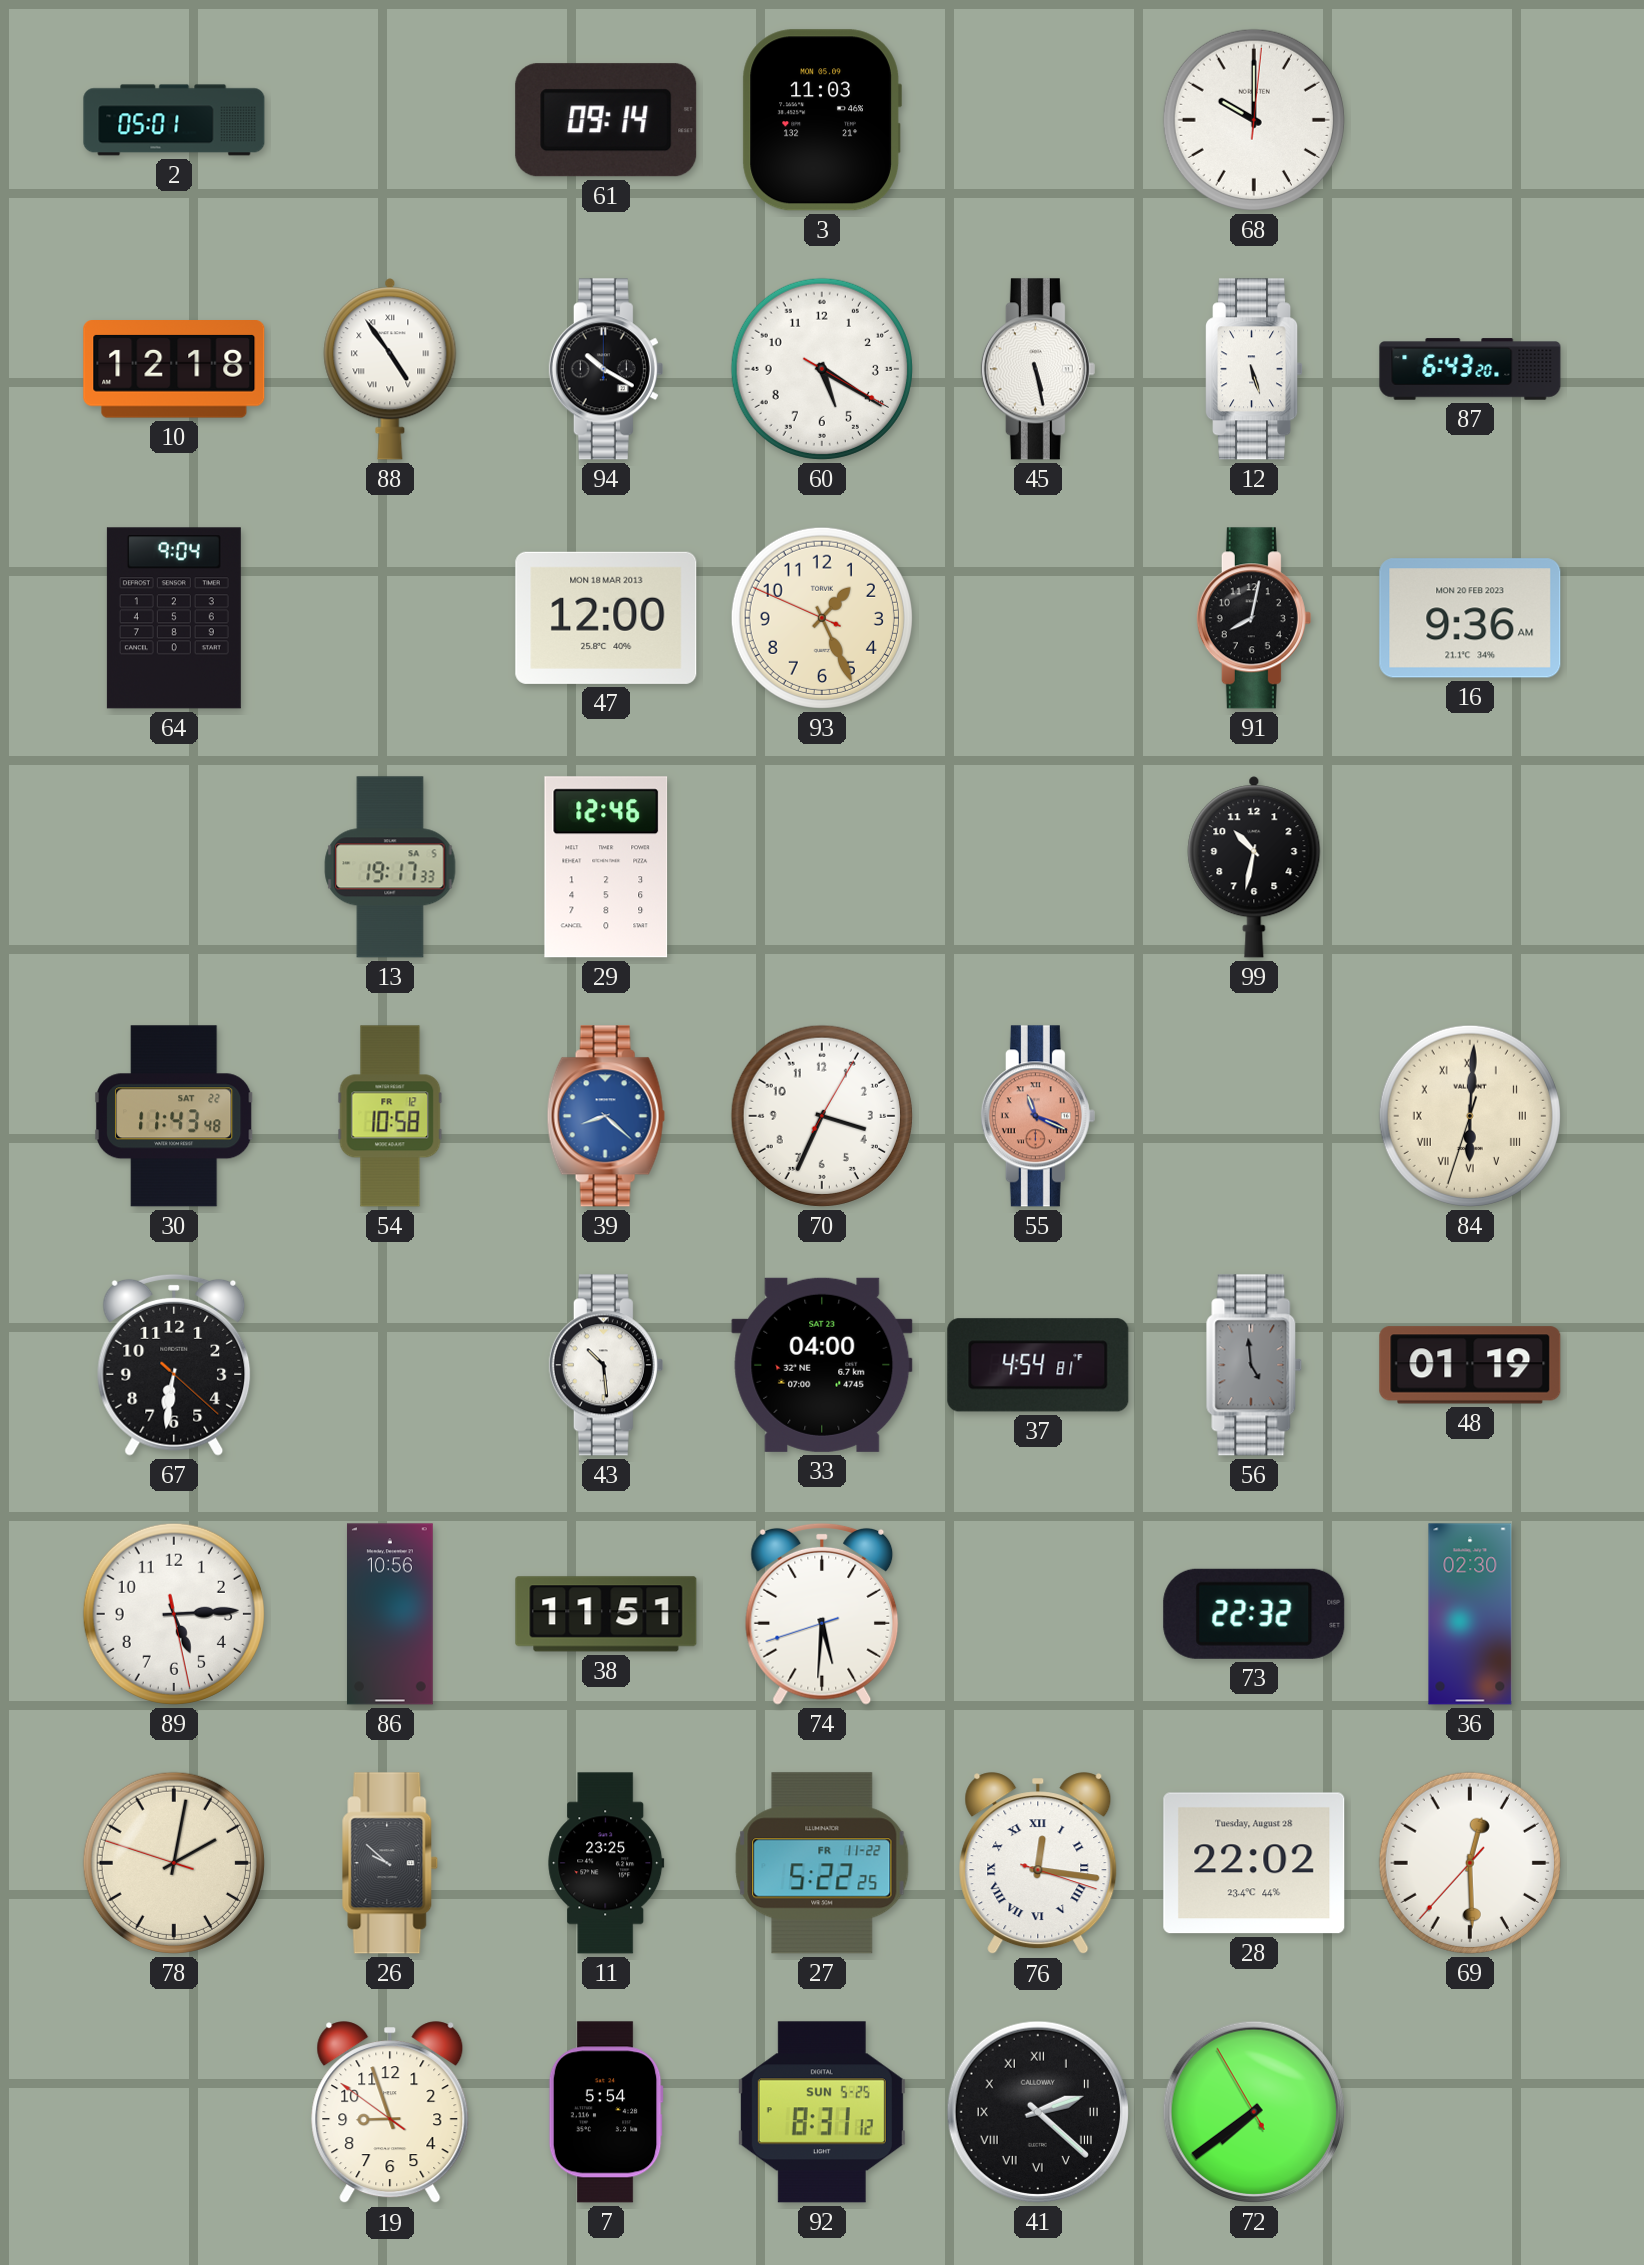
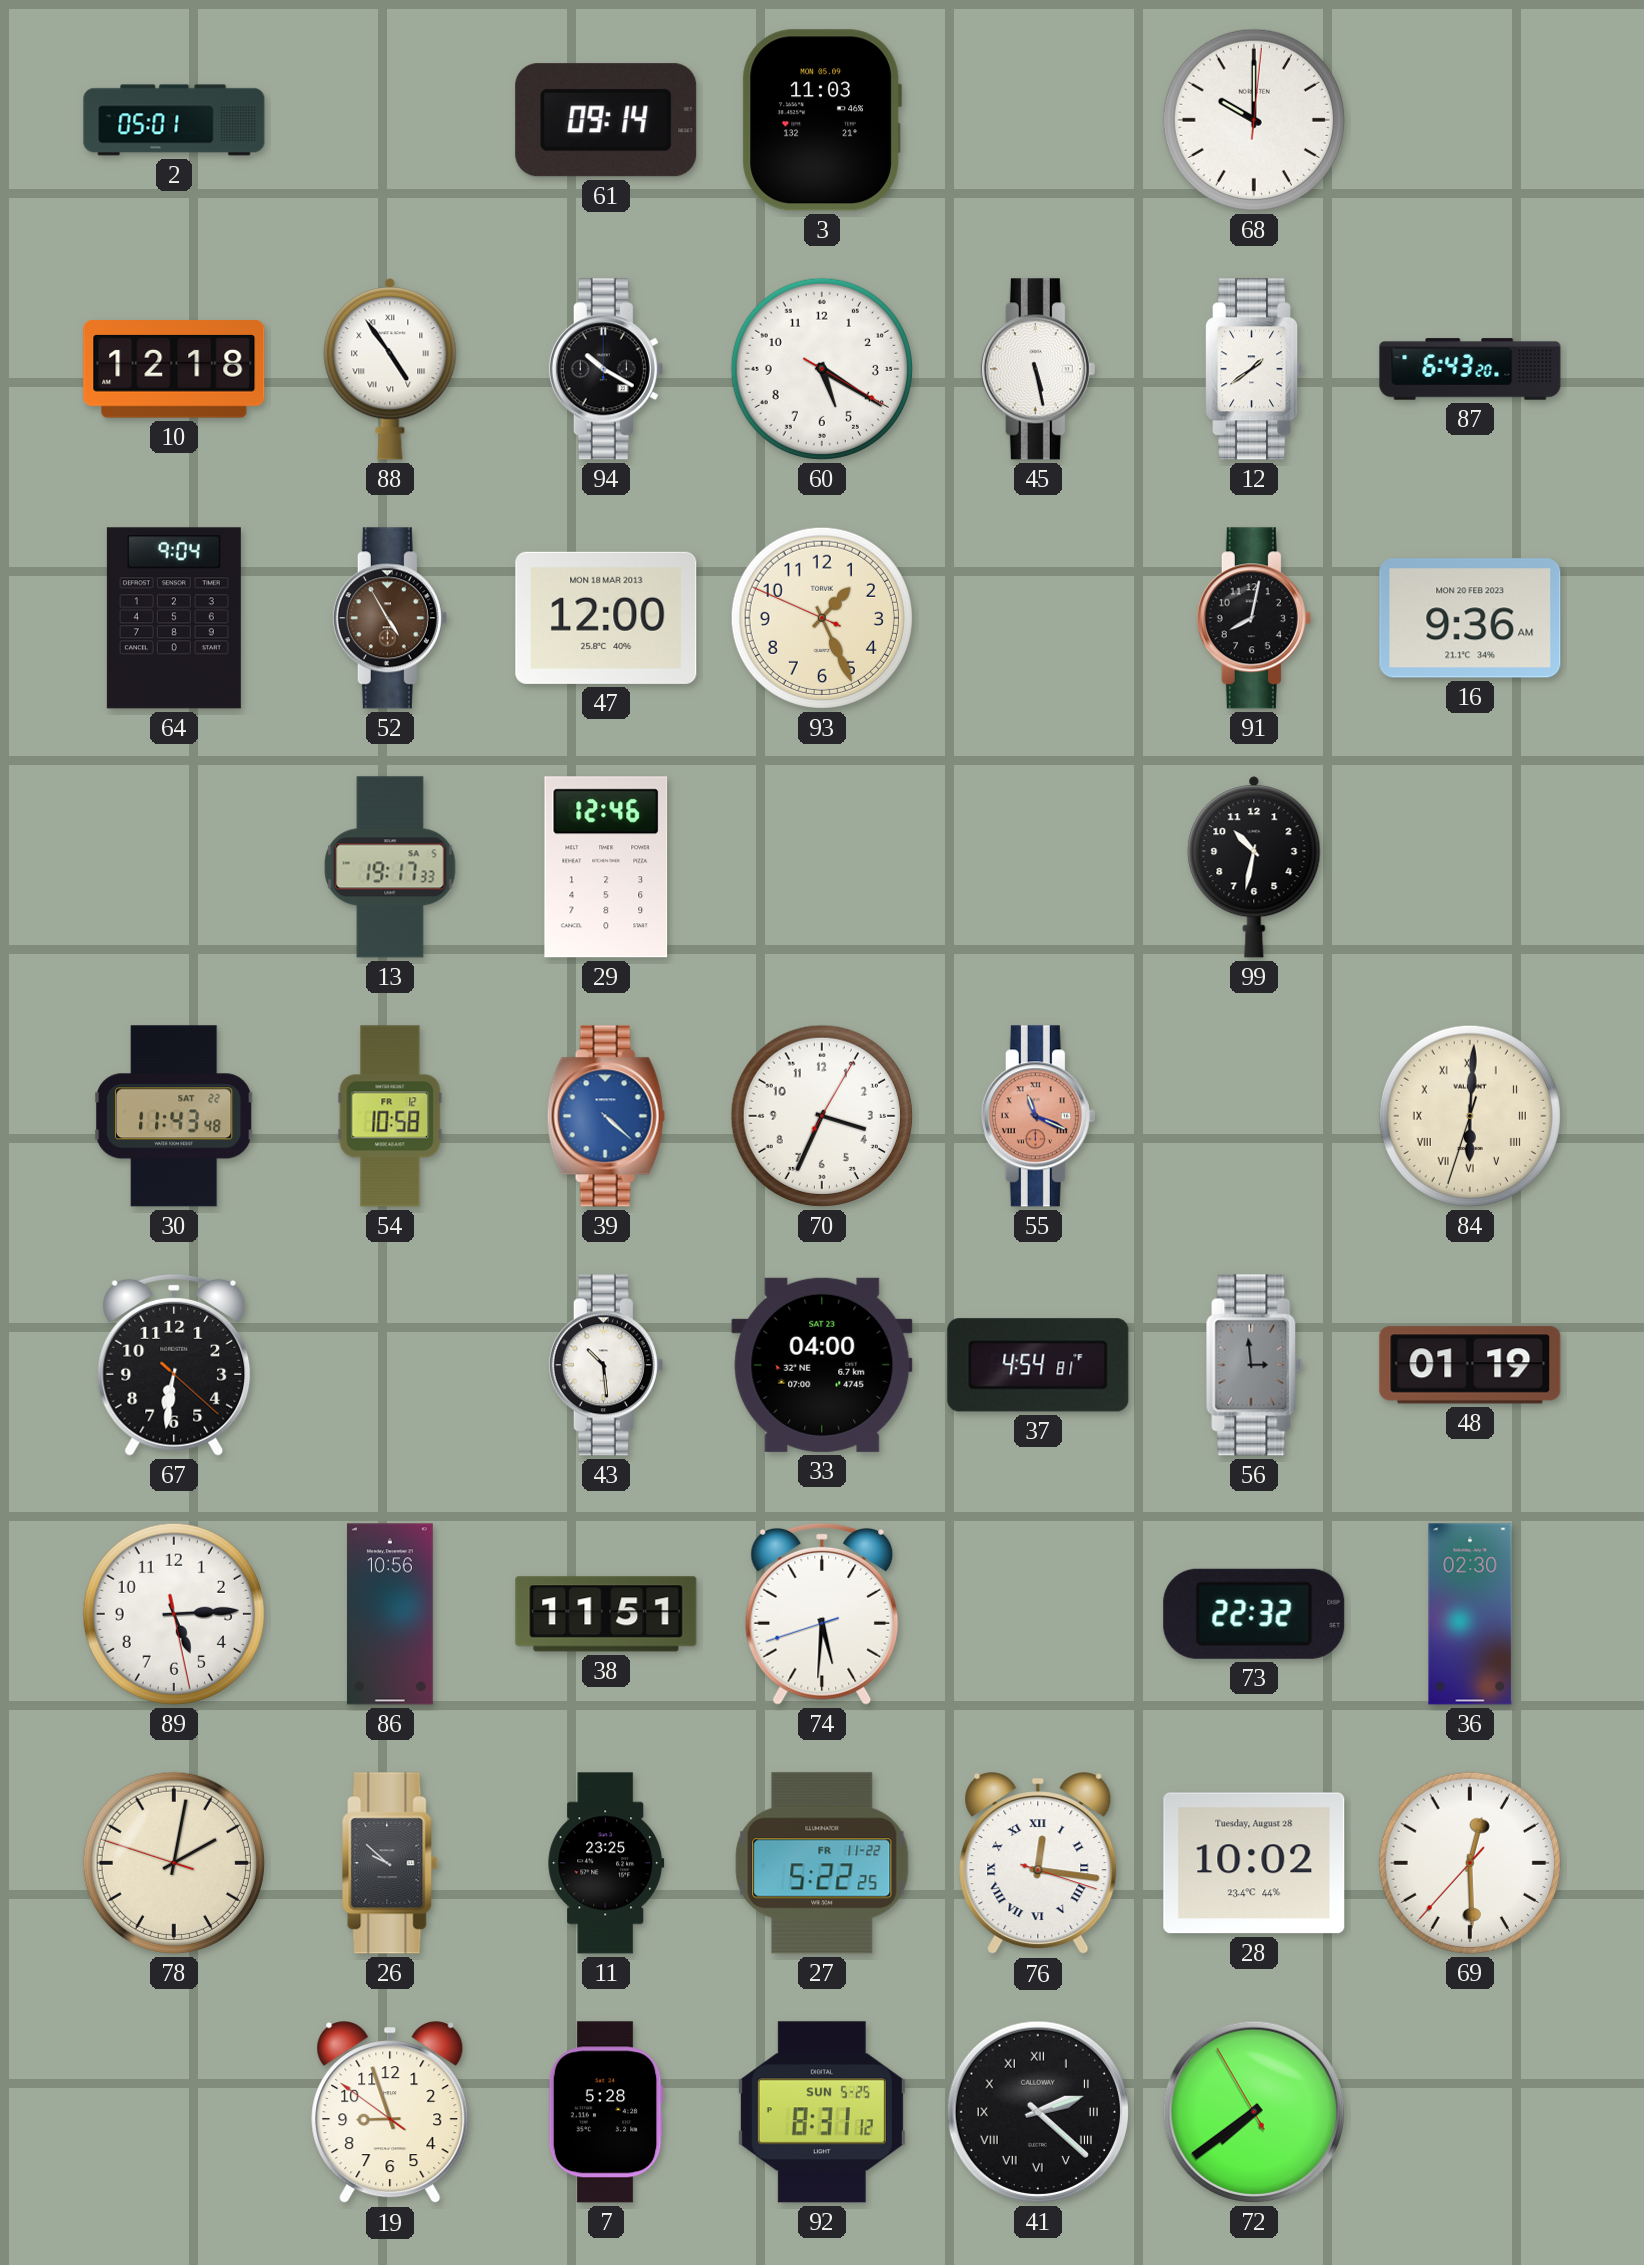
12: 5:27 -> 1:39
52: none -> 4:55
39: 8:22 -> 4:22
56: 4:59 -> 2:59
28: 22:02 -> 10:02
7: 5:54 -> 5:28
